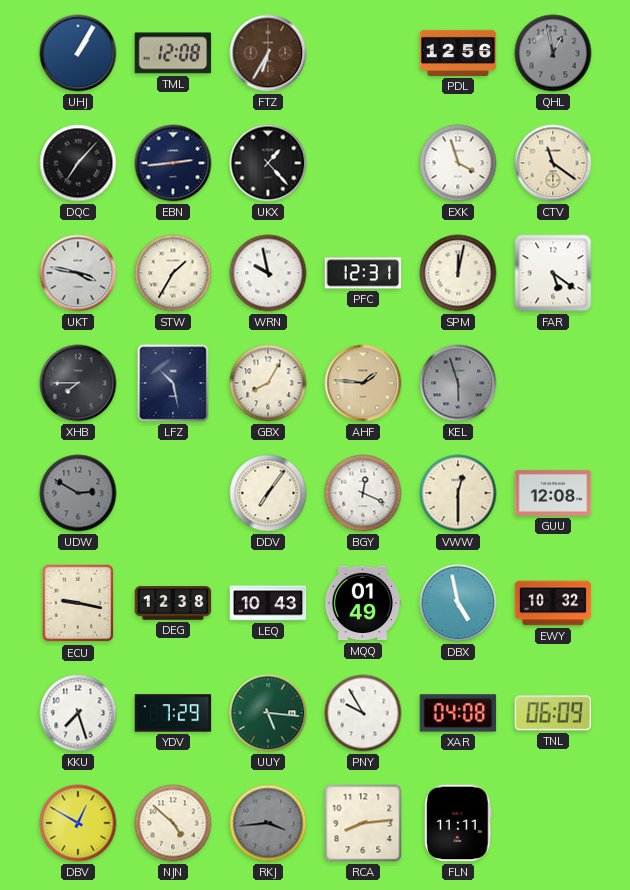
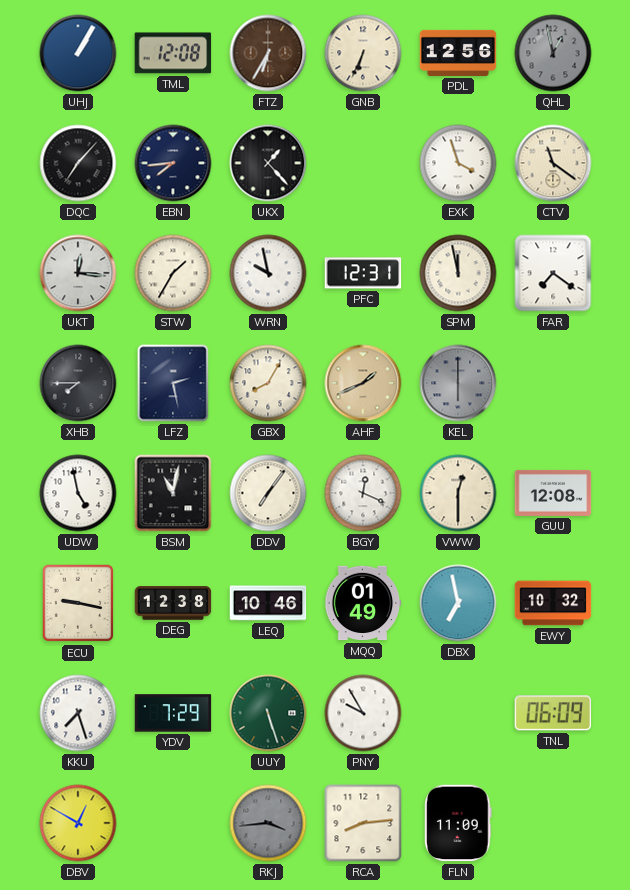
GNB: none -> 6:34
EBN: 2:44 -> 7:44
UKT: 3:47 -> 12:16
SPM: 12:02 -> 11:58
FAR: 5:21 -> 7:21
LFZ: 10:28 -> 2:28
AHF: 1:46 -> 1:41
KEL: 5:57 -> 6:00
UDW: 2:50 -> 4:58
UDW dial: grey -> white
BSM: none -> 11:02
LEQ: 10:43 -> 10:46
DBX: 4:58 -> 6:58
UUY: 5:16 -> 5:27
XAR: 04:08 -> none
NJN: 4:52 -> none
FLN: 11:11 -> 11:09
